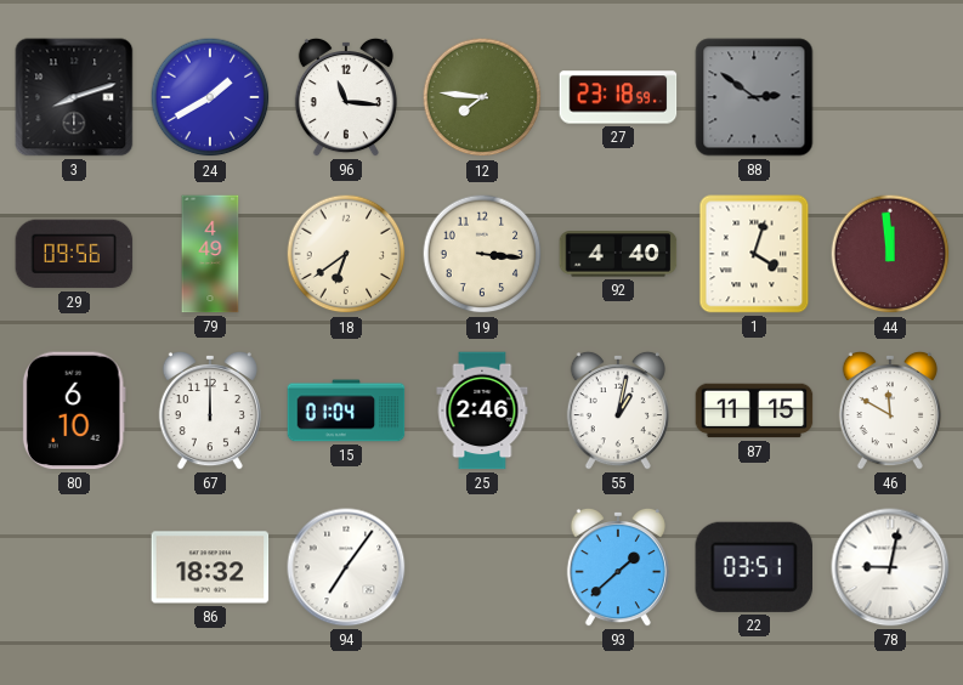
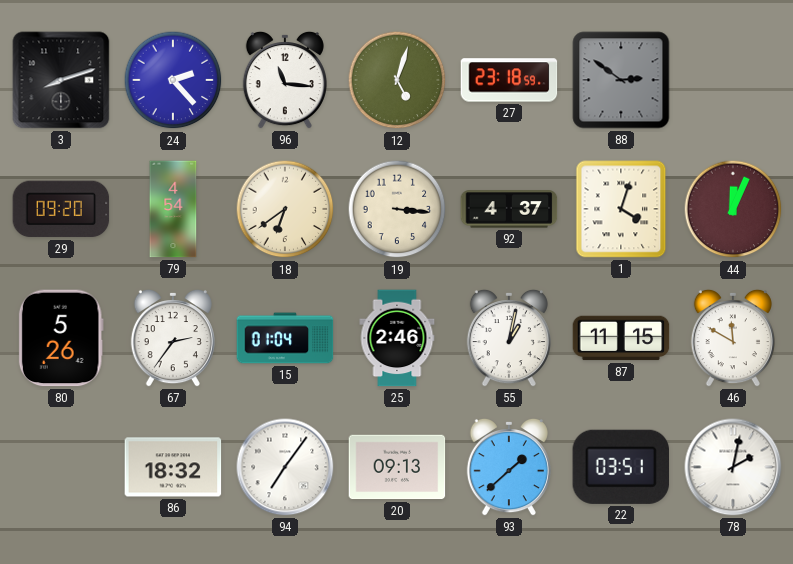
24: 1:40 -> 2:23
12: 7:46 -> 5:03
29: 09:56 -> 09:20
79: 4:49 -> 4:54
92: 4:40 -> 4:37
44: 11:59 -> 12:04
80: 6:10 -> 5:26
67: 12:00 -> 2:36
20: none -> 09:13
78: 9:02 -> 2:02
